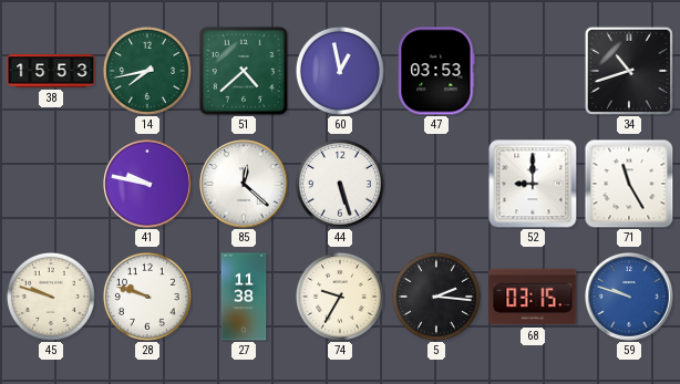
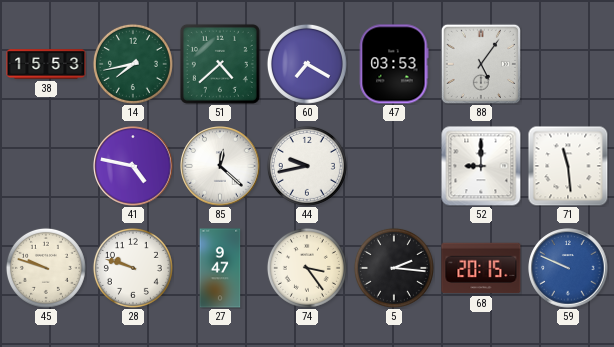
60: 12:58 -> 7:20
88: none -> 5:06
34: 10:42 -> none
41: 9:47 -> 4:47
44: 5:27 -> 9:43
71: 11:25 -> 11:29
27: 11:38 -> 9:47
74: 9:35 -> 3:24
68: 03:15 -> 20:15
59: 9:48 -> 9:49
